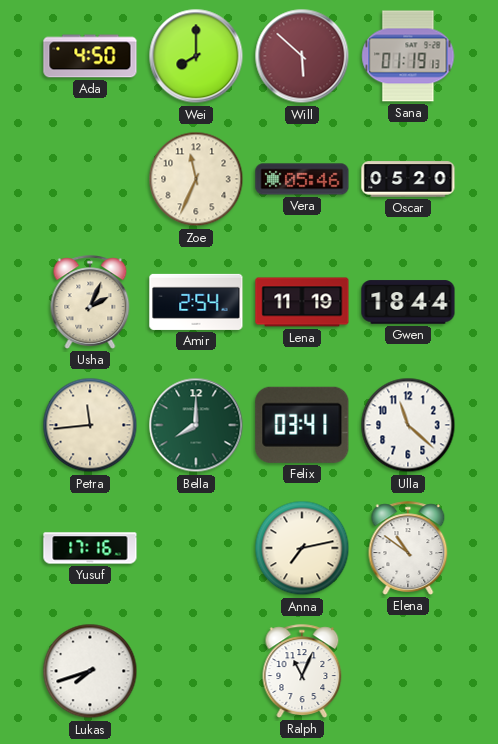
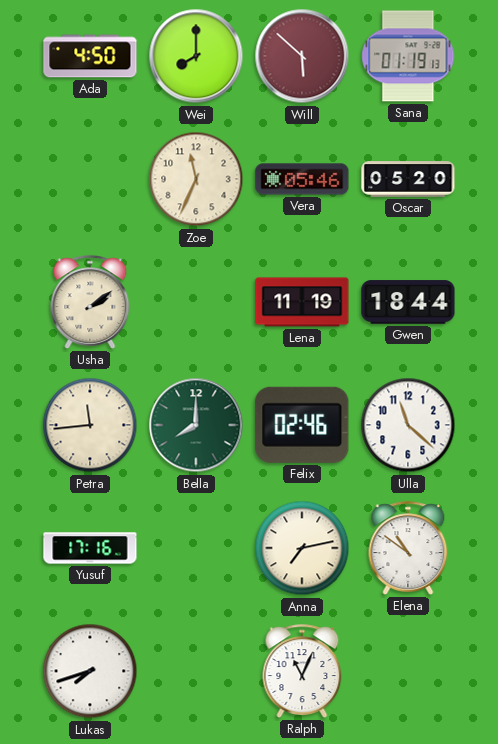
Usha: 2:04 -> 2:09
Amir: 2:54 -> none
Felix: 03:41 -> 02:46
